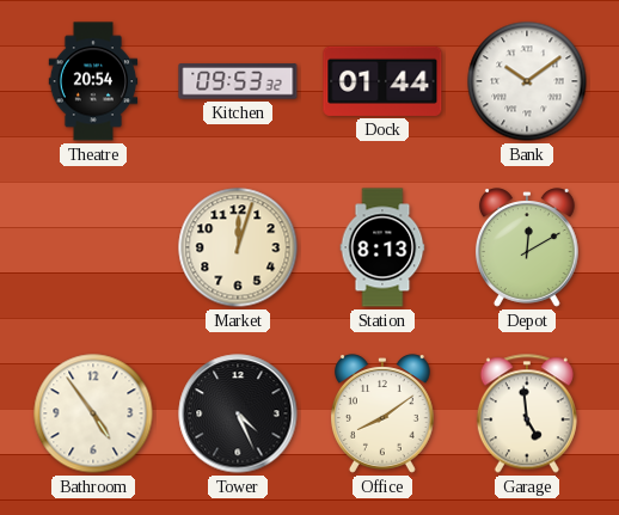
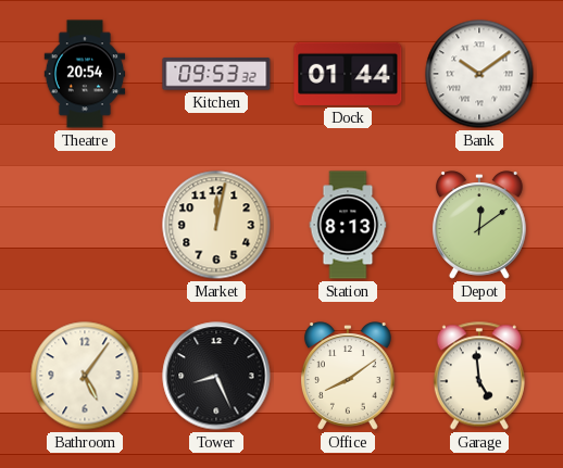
Market: 12:03 -> 12:02
Depot: 12:10 -> 12:09
Bathroom: 4:54 -> 5:06
Tower: 4:26 -> 8:26
